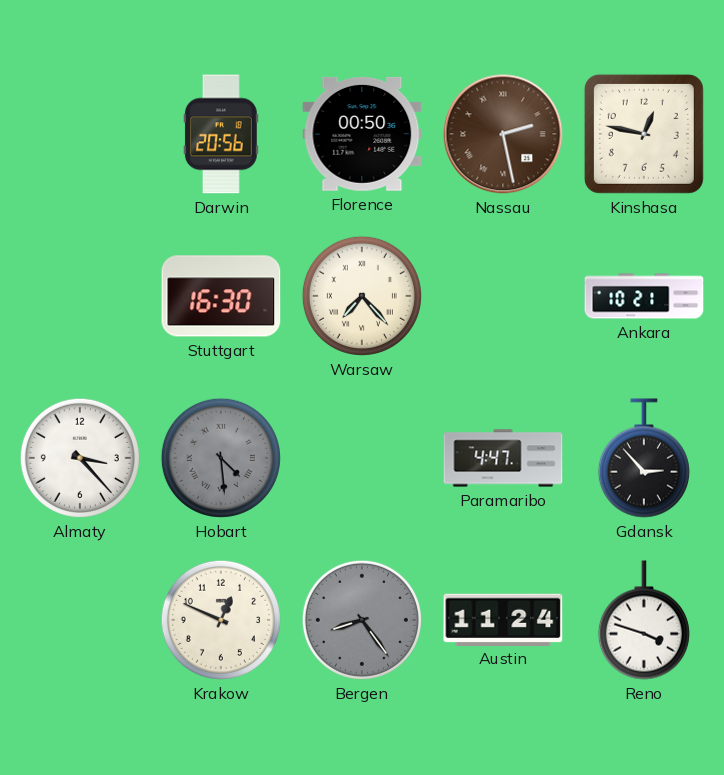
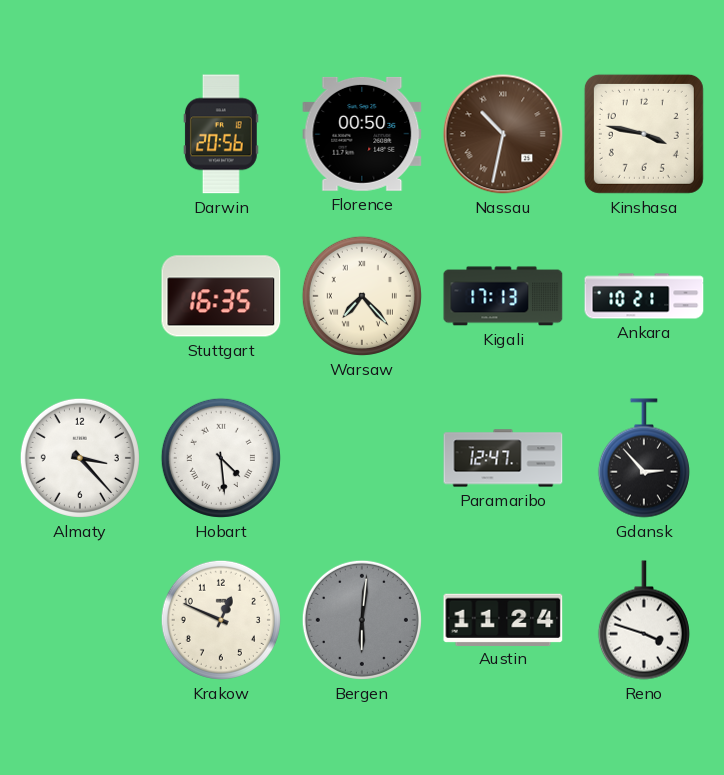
Nassau: 2:28 -> 10:32
Kinshasa: 12:47 -> 3:47
Stuttgart: 16:30 -> 16:35
Kigali: none -> 17:13
Hobart dial: grey -> white
Paramaribo: 4:47 -> 12:47
Bergen: 8:24 -> 6:01
